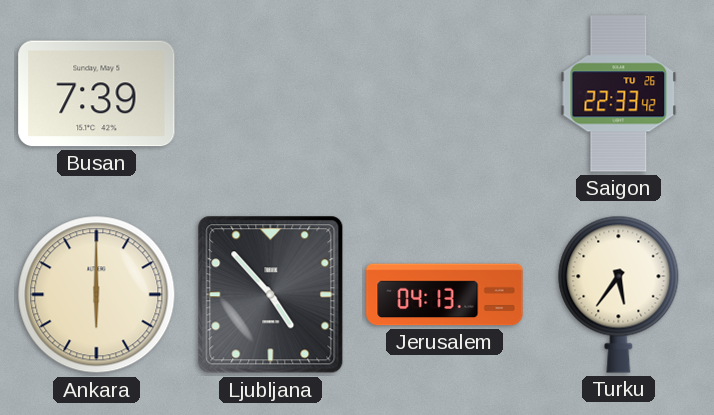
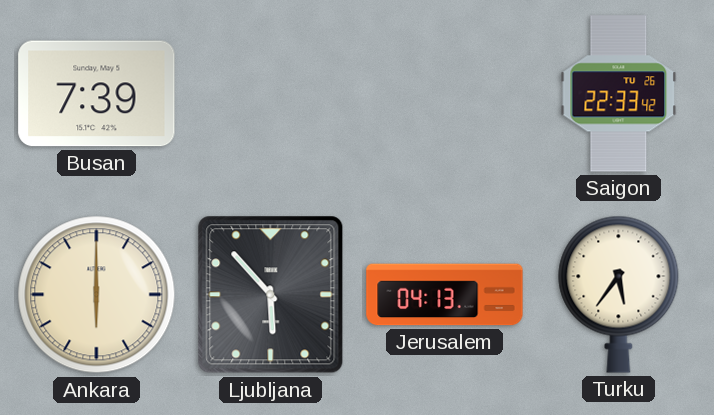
Ljubljana: 4:53 -> 5:53
